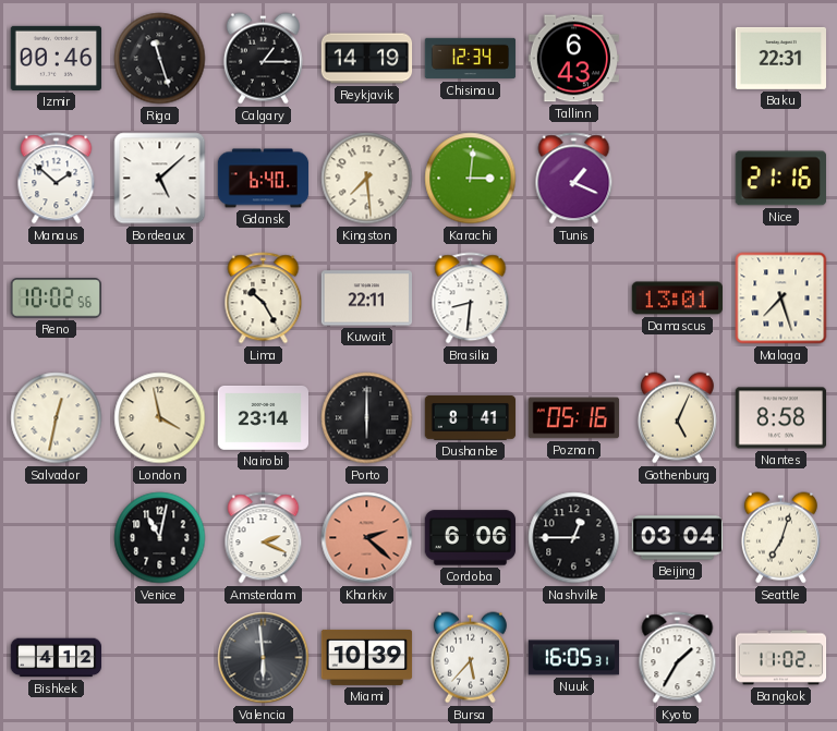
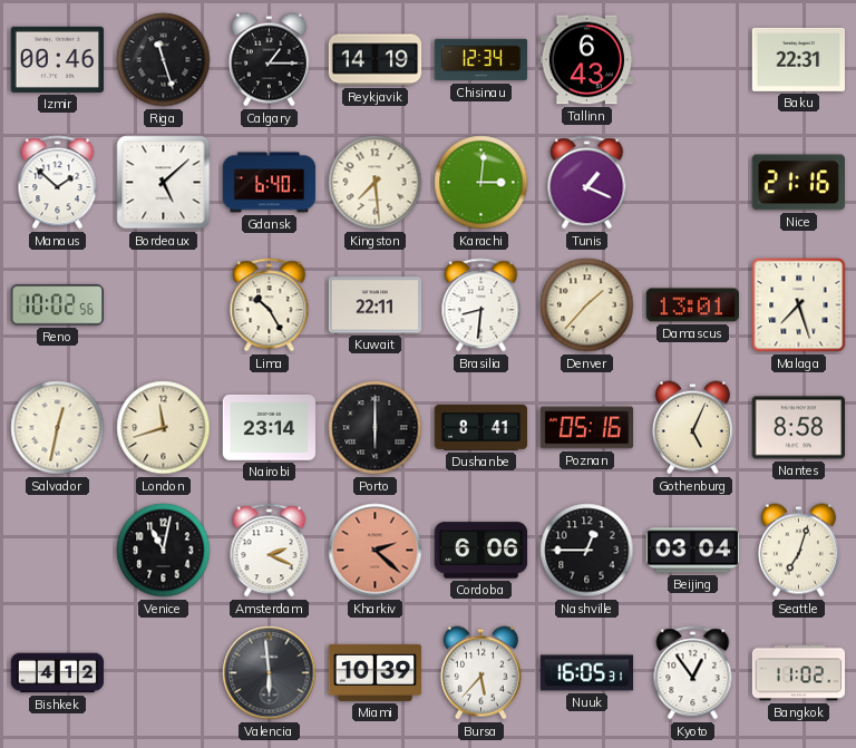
Denver: none -> 1:37
London: 3:58 -> 11:42
Kyoto: 1:35 -> 12:54
